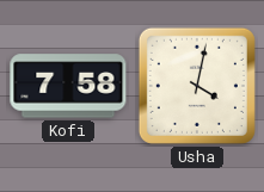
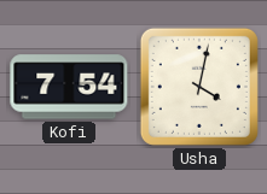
Kofi: 7:58 -> 7:54
